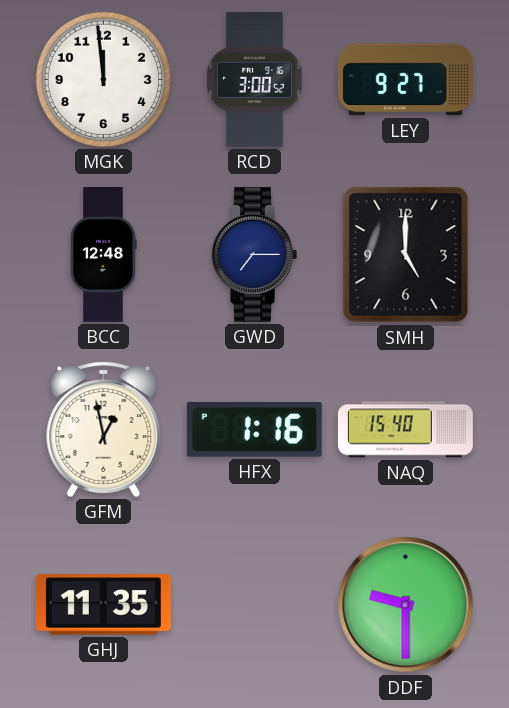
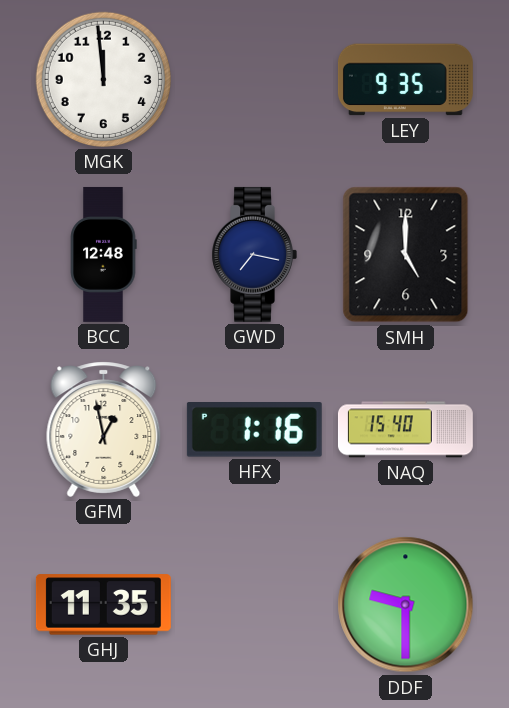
RCD: 3:00 -> none
LEY: 9:27 -> 9:35
GWD: 7:15 -> 7:17
